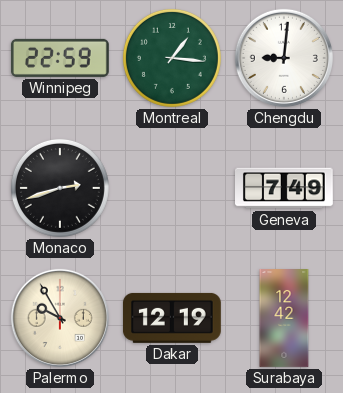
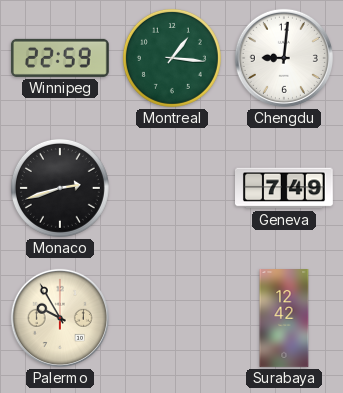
Dakar: 12:19 -> none
